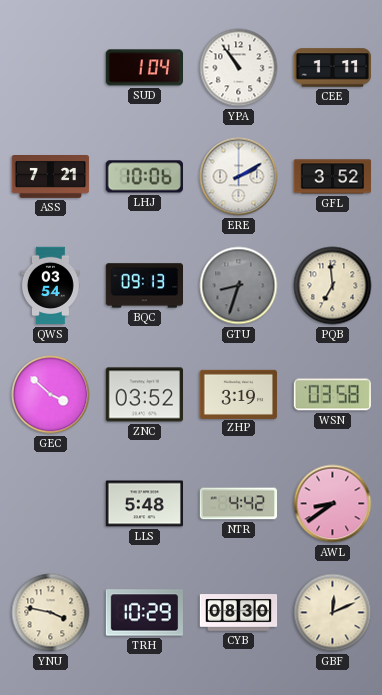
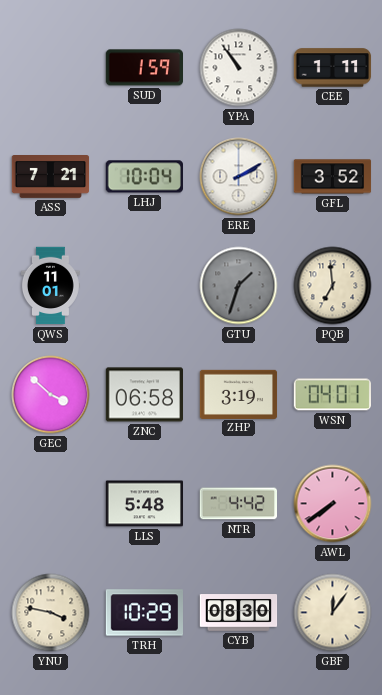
SUD: 1:04 -> 1:59
LHJ: 10:06 -> 10:04
QWS: 03:54 -> 11:01
BQC: 09:13 -> none
GTU: 8:33 -> 1:33
ZNC: 03:52 -> 06:58
WSN: 03:58 -> 04:01
AWL: 8:39 -> 7:39
GBF: 12:11 -> 12:06
